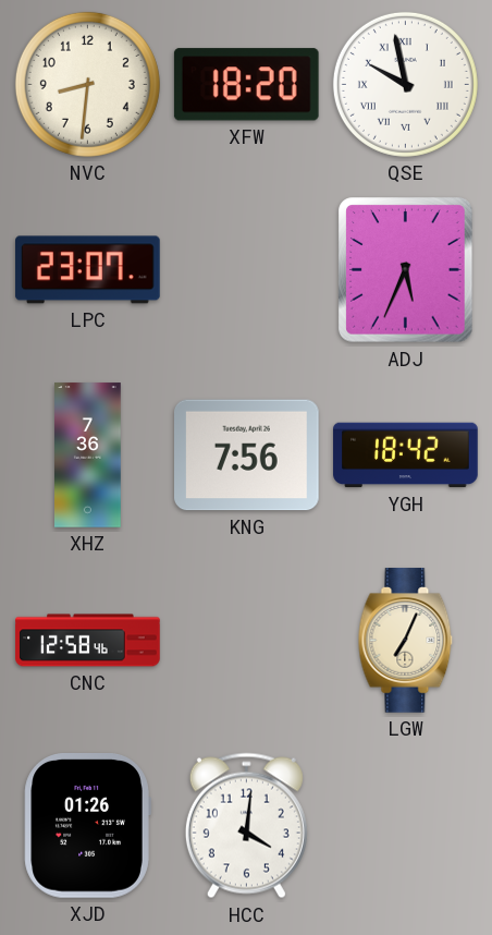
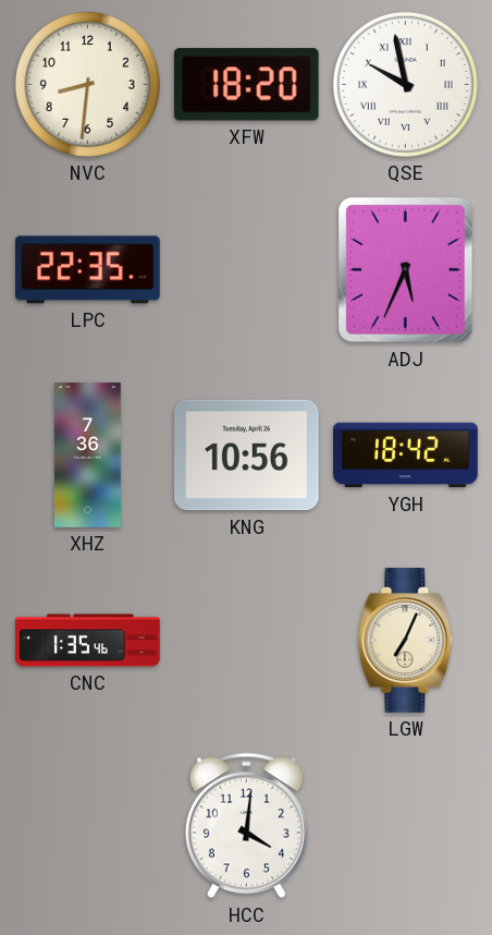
LPC: 23:07 -> 22:35
KNG: 7:56 -> 10:56
CNC: 12:58 -> 1:35
XJD: 01:26 -> none
